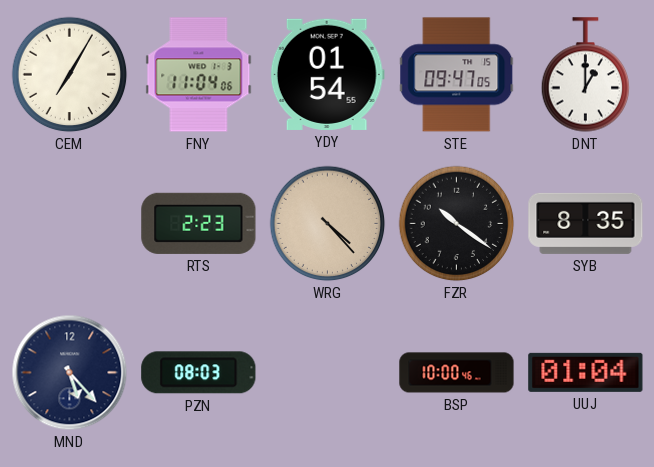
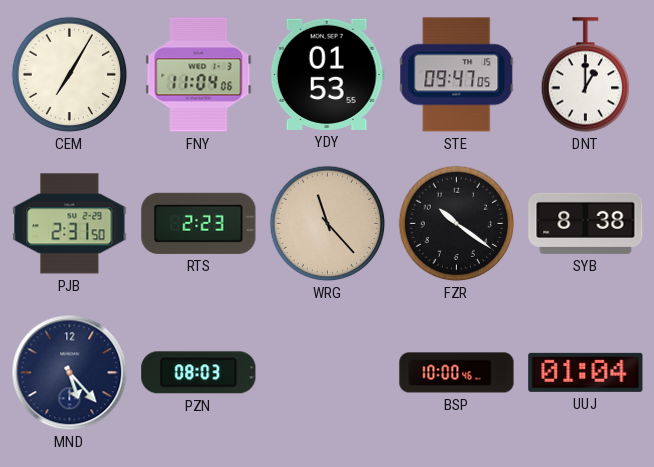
YDY: 01:54 -> 01:53
PJB: none -> 2:31
WRG: 4:23 -> 11:23
SYB: 8:35 -> 8:38
